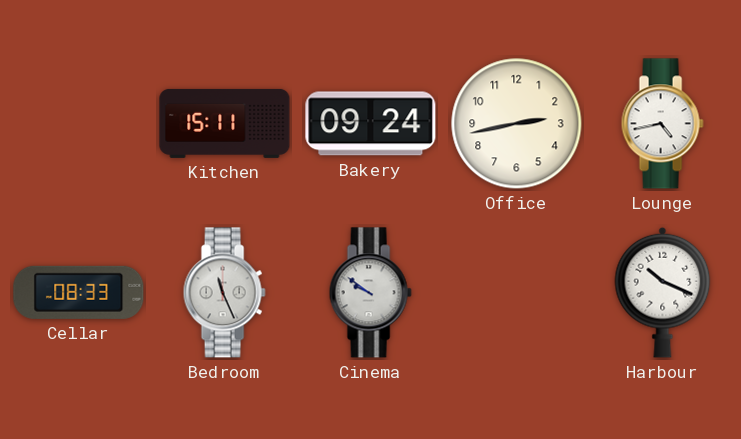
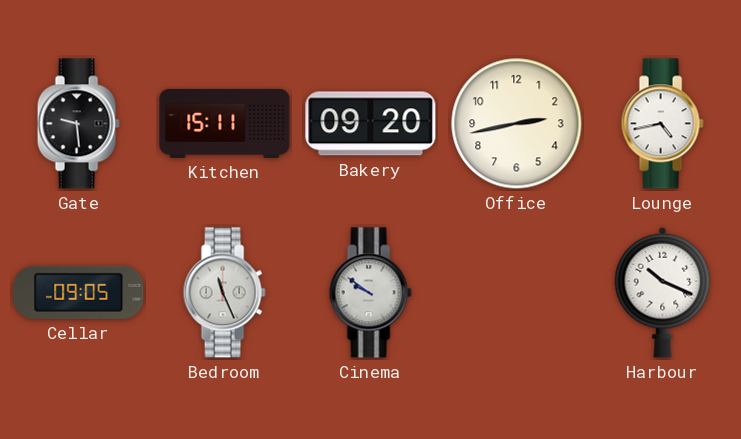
Gate: none -> 9:29
Bakery: 09:24 -> 09:20
Cellar: 08:33 -> 09:05
